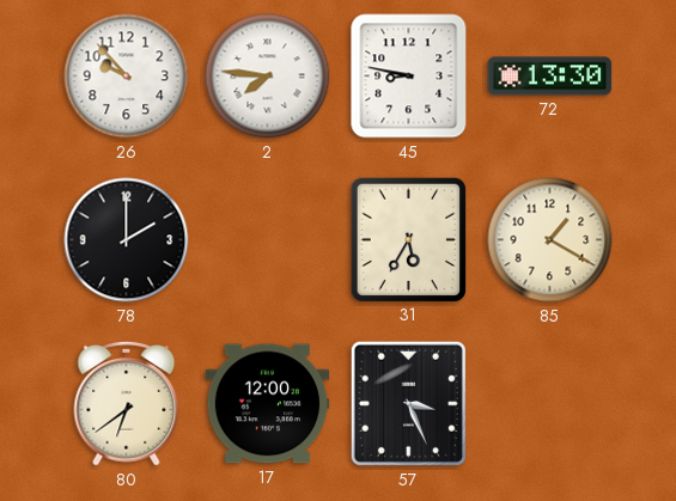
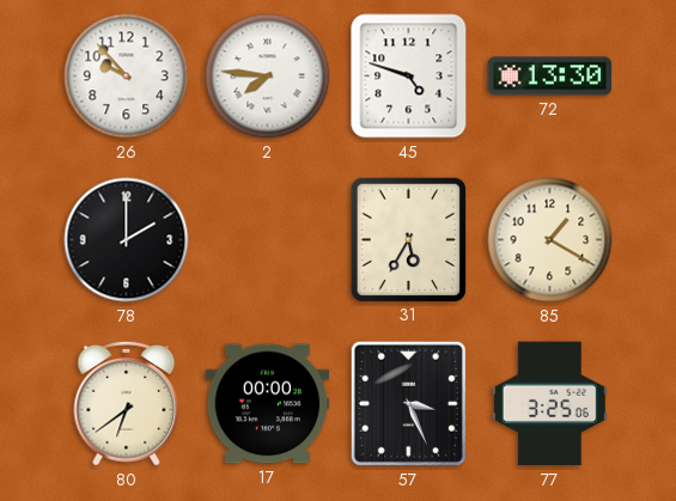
45: 8:47 -> 4:48
17: 12:00 -> 00:00
77: none -> 3:25
